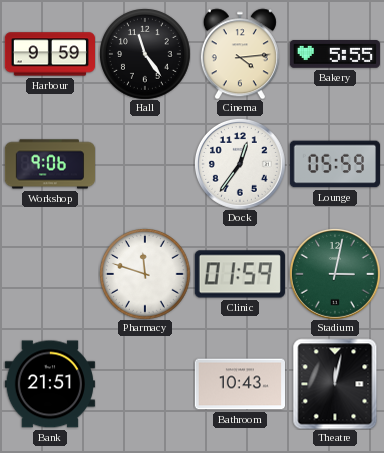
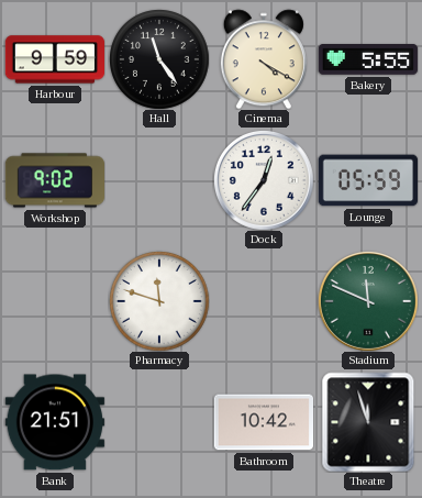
Cinema: 4:14 -> 4:20
Workshop: 9:06 -> 9:02
Clinic: 01:59 -> none
Stadium: 3:02 -> 11:49
Bathroom: 10:43 -> 10:42
Theatre: 12:02 -> 11:57
